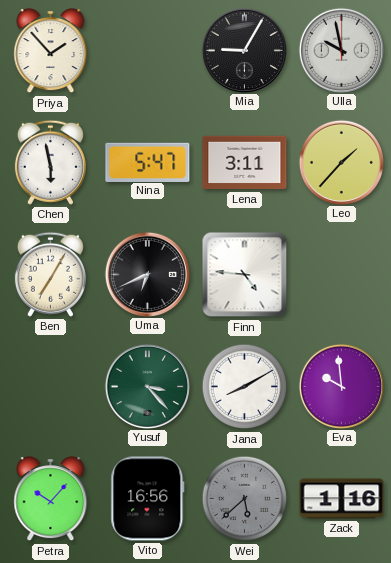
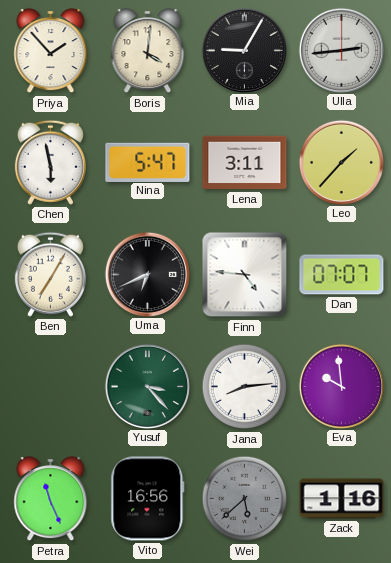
Boris: none -> 4:01
Ulla: 9:58 -> 2:44
Dan: none -> 07:07
Jana: 8:10 -> 8:14
Petra: 10:07 -> 11:26
